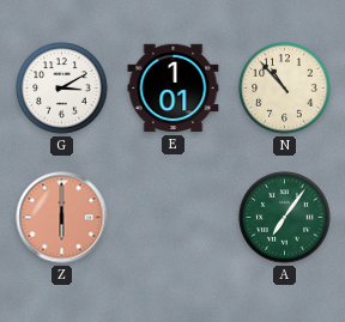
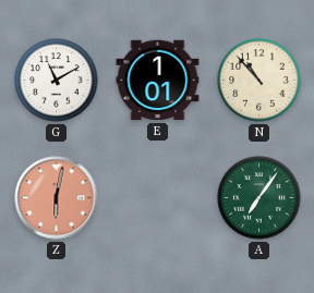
G: 3:10 -> 11:10
Z: 6:00 -> 6:02
